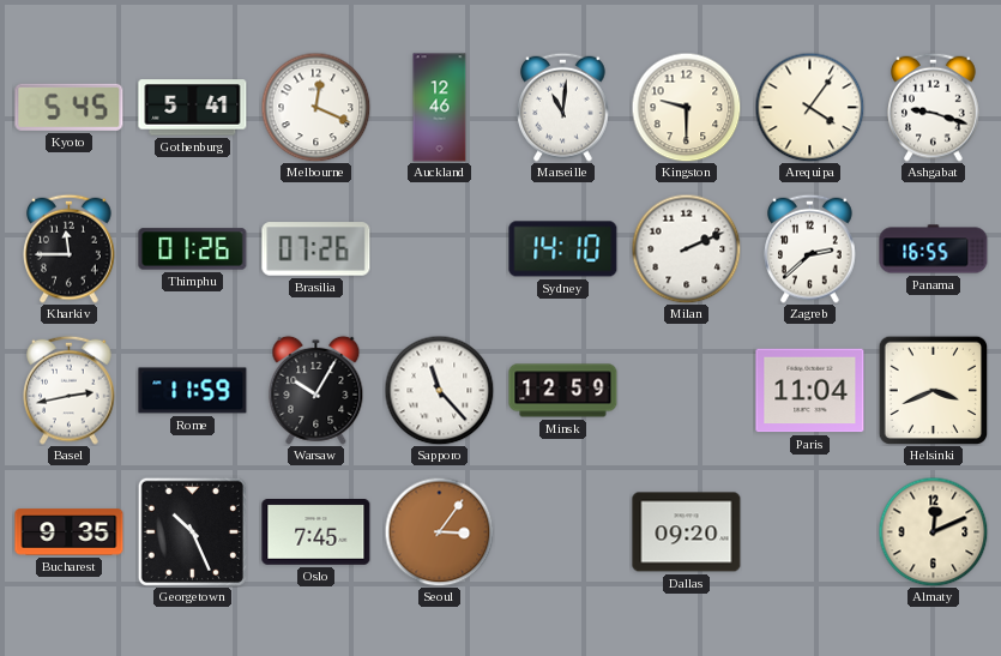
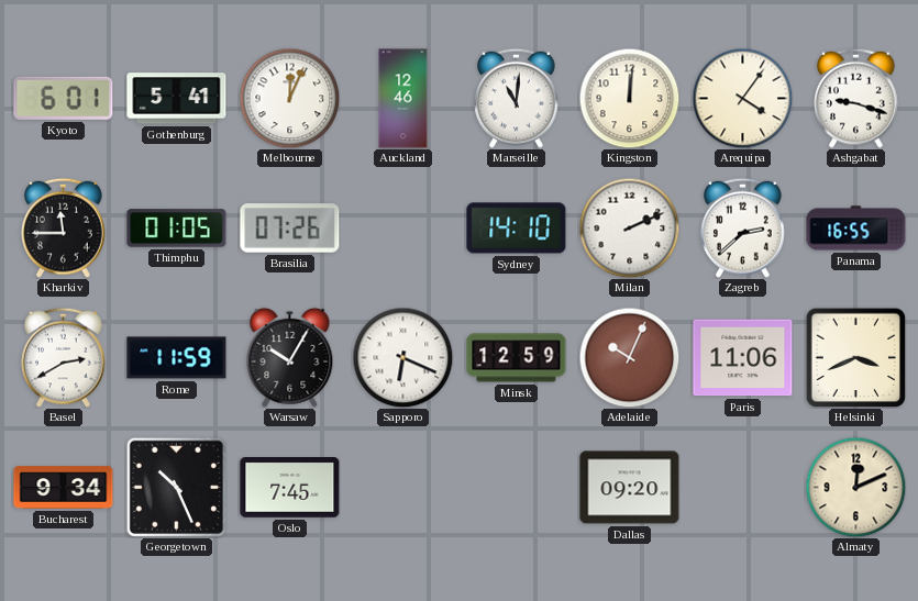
Kyoto: 5:45 -> 6:01
Melbourne: 12:19 -> 12:04
Kingston: 9:30 -> 12:01
Thimphu: 01:26 -> 01:05
Basel: 2:43 -> 2:40
Sapporo: 11:23 -> 6:19
Adelaide: none -> 10:04
Paris: 11:04 -> 11:06
Bucharest: 9:35 -> 9:34
Seoul: 3:06 -> none
